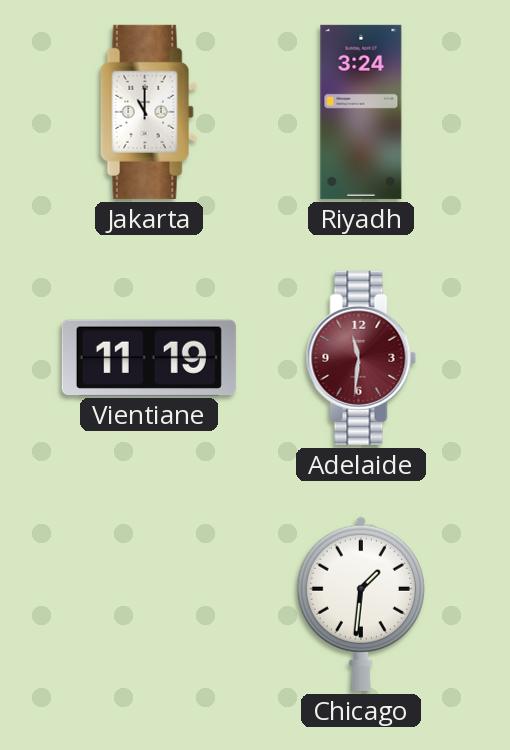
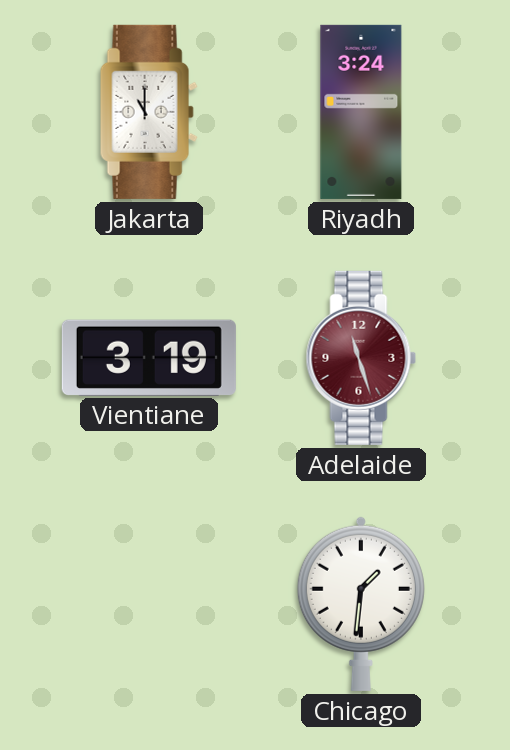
Vientiane: 11:19 -> 3:19
Adelaide: 11:31 -> 11:27
